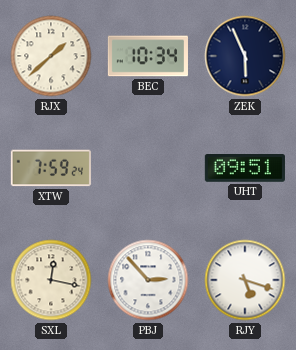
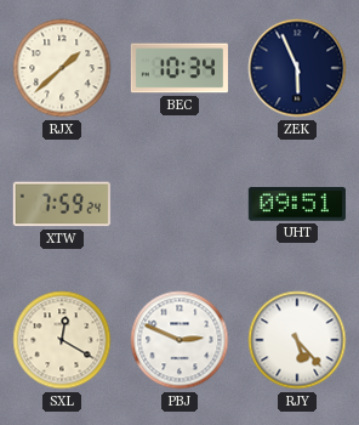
SXL: 12:17 -> 12:20
PBJ: 2:53 -> 2:49
RJY: 5:18 -> 5:23
